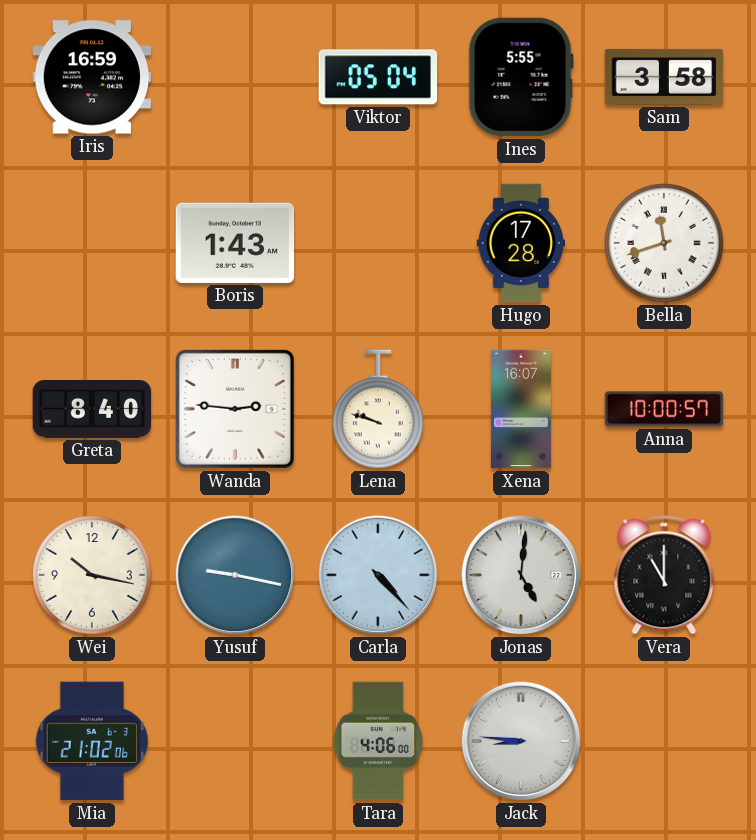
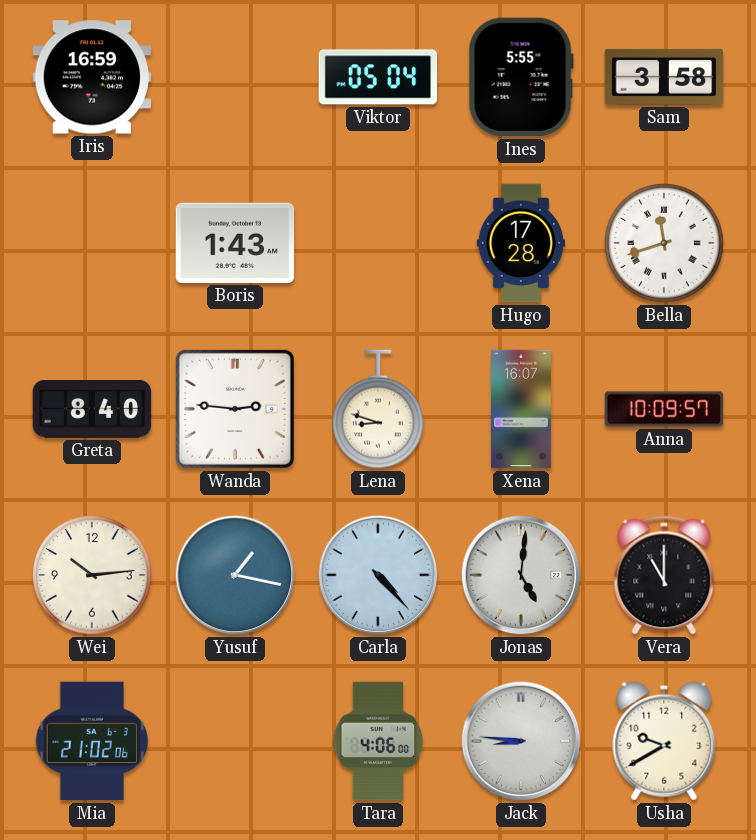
Lena: 9:48 -> 8:48
Anna: 10:00 -> 10:09
Wei: 10:17 -> 10:14
Yusuf: 9:17 -> 1:17
Usha: none -> 9:40
